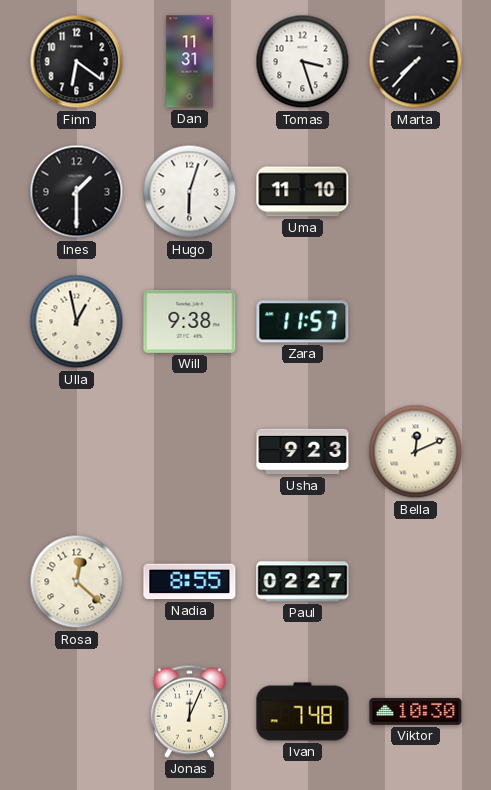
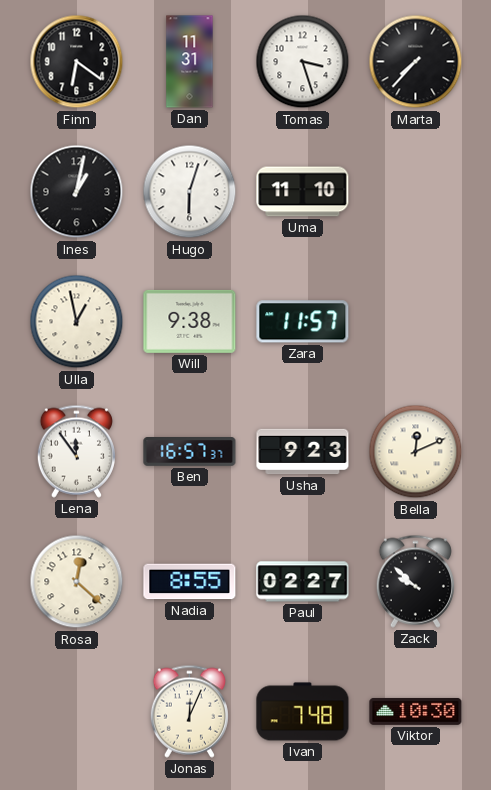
Ines: 1:30 -> 1:02
Lena: none -> 11:54
Ben: none -> 16:57
Zack: none -> 9:52
